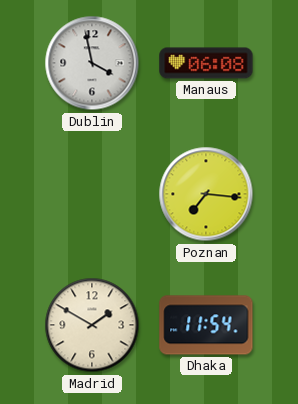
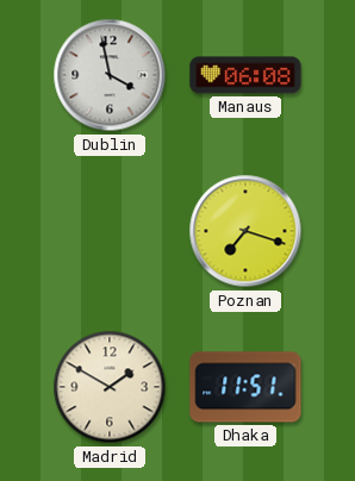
Poznan: 7:16 -> 7:18
Dhaka: 11:54 -> 11:51
